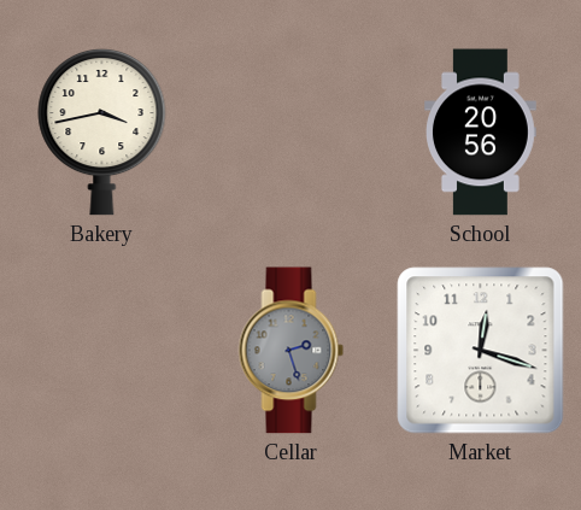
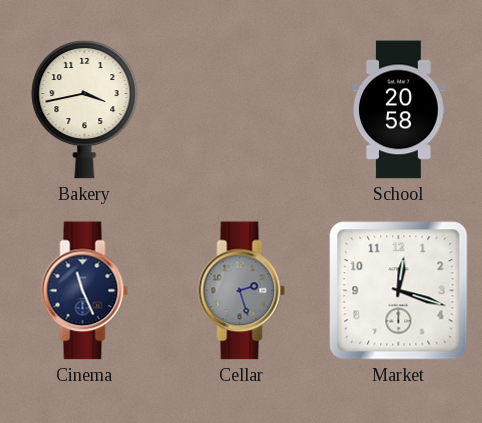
School: 20:56 -> 20:58
Cinema: none -> 11:26
